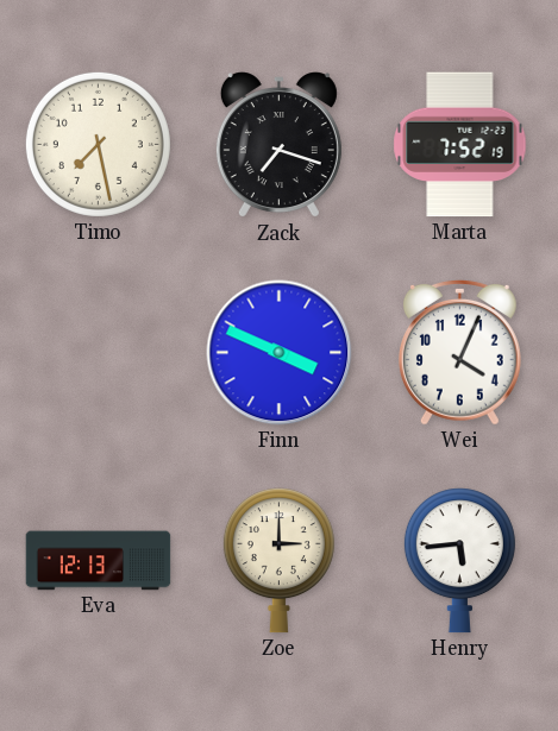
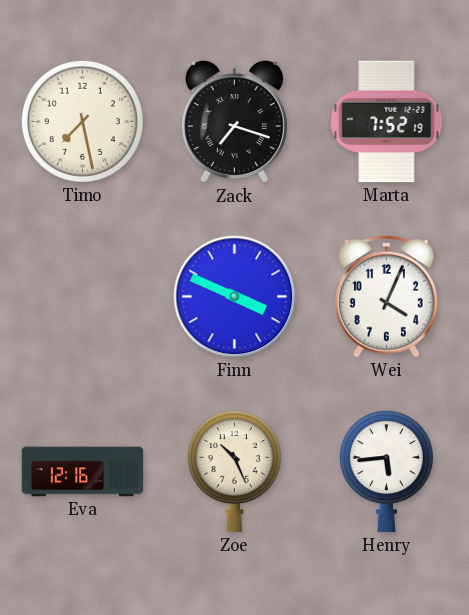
Eva: 12:13 -> 12:16
Zoe: 3:00 -> 10:26
